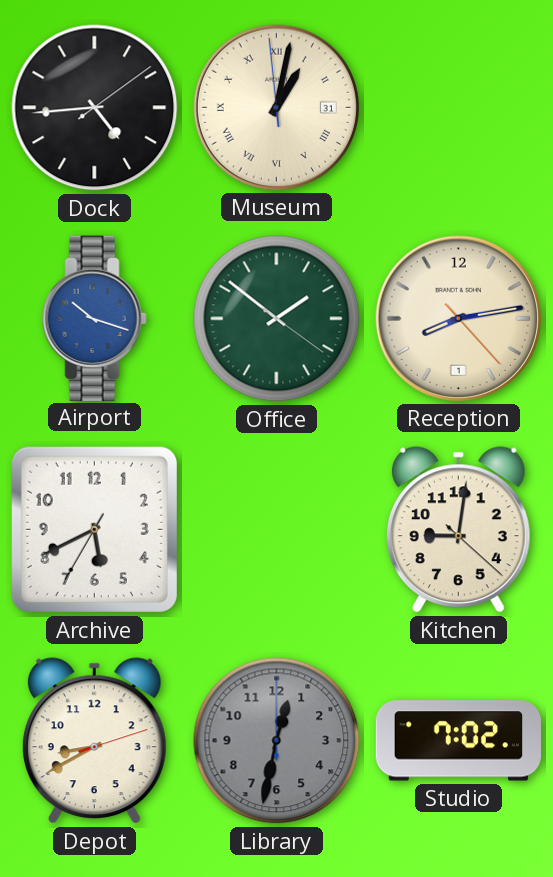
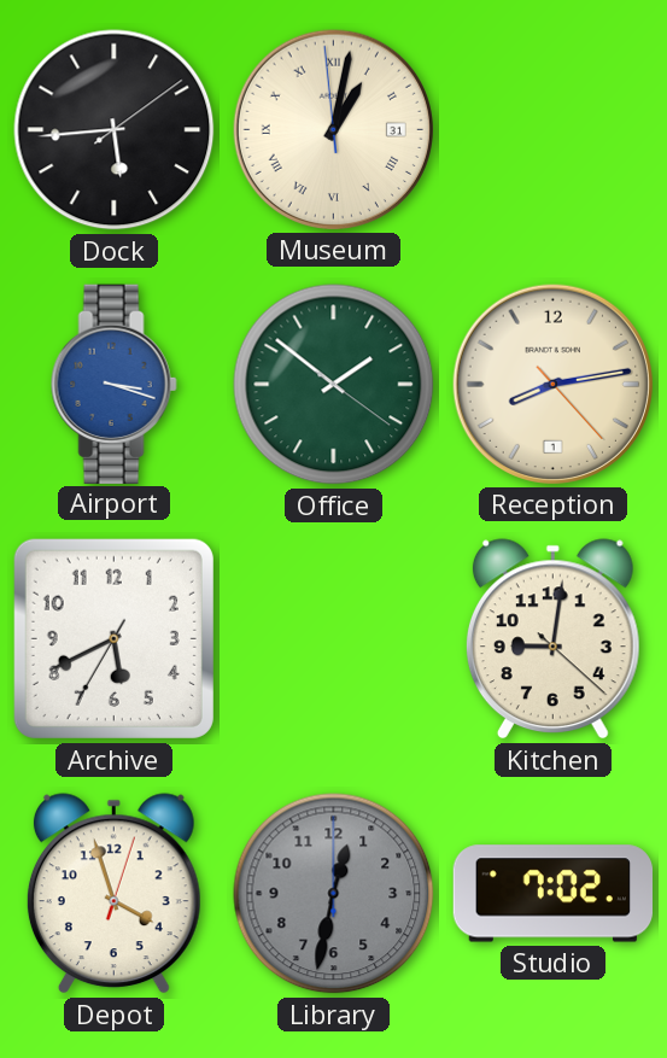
Dock: 4:44 -> 5:44
Airport: 10:18 -> 3:18
Depot: 8:40 -> 3:57
